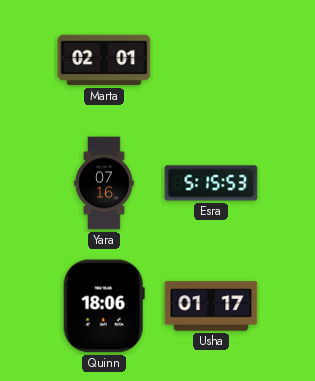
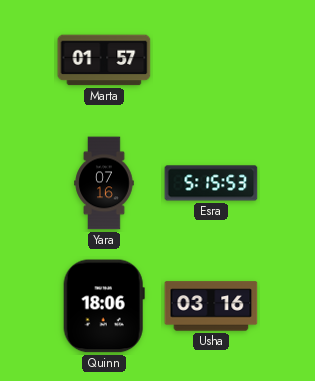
Marta: 02:01 -> 01:57
Usha: 01:17 -> 03:16
